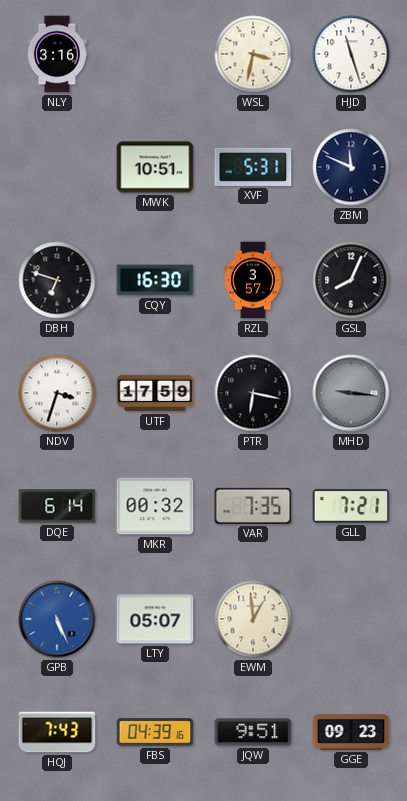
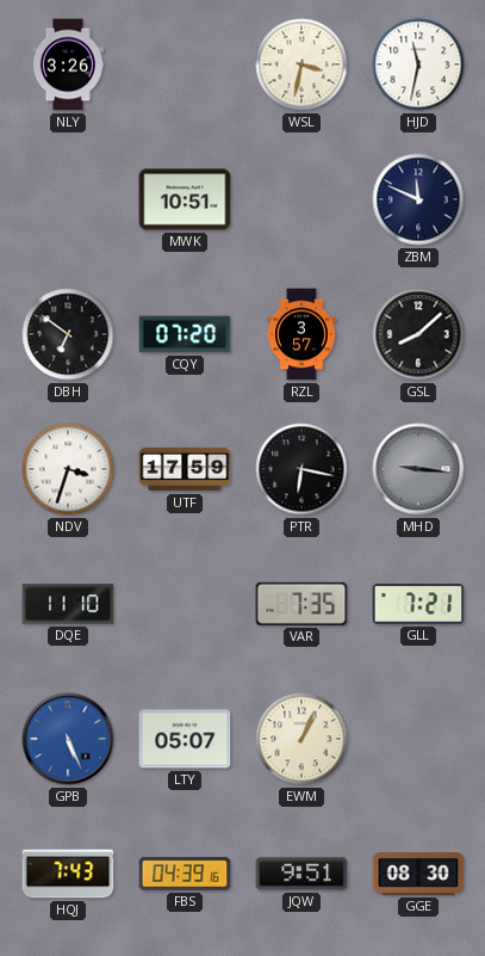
NLY: 3:16 -> 3:26
HJD: 11:27 -> 11:32
XVF: 5:31 -> none
DBH: 6:48 -> 6:51
CQY: 16:30 -> 07:20
GSL: 8:04 -> 8:08
DQE: 6:14 -> 11:10
MKR: 00:32 -> none
EWM: 12:59 -> 1:04
GGE: 09:23 -> 08:30
